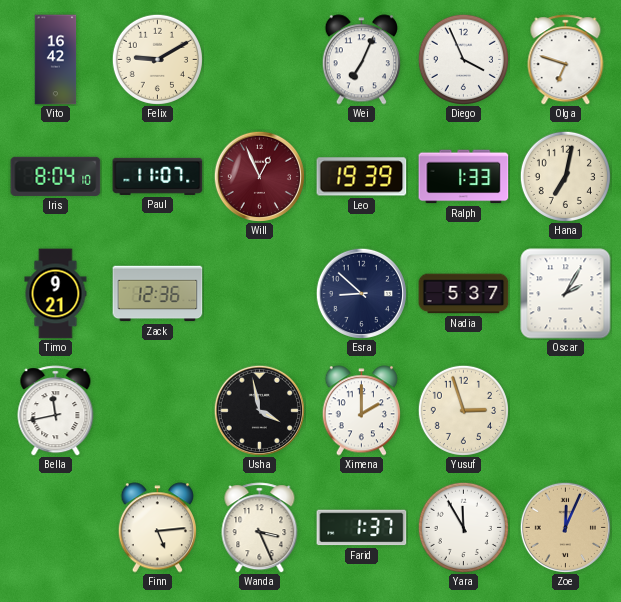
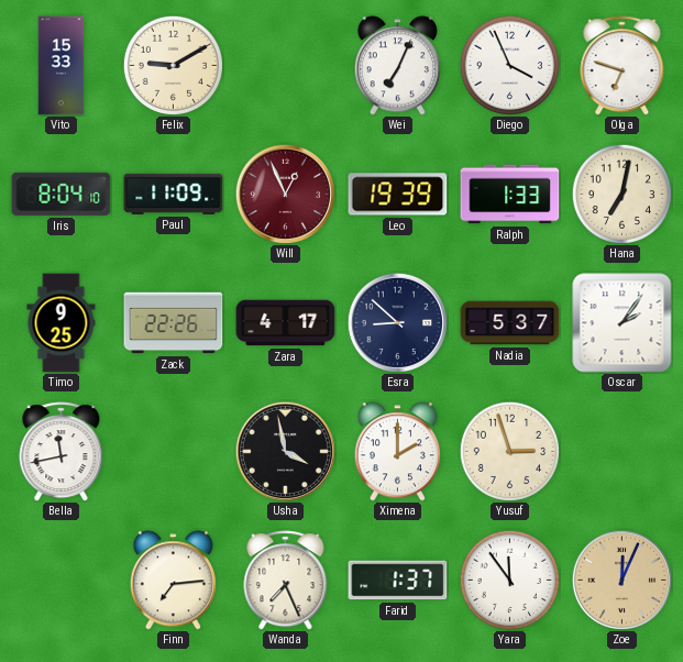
Vito: 16:42 -> 15:33
Paul: 11:07 -> 11:09
Timo: 9:21 -> 9:25
Zack: 12:36 -> 22:26
Zara: none -> 4:17
Oscar: 2:05 -> 2:06
Finn: 5:14 -> 7:14
Wanda: 3:26 -> 7:26
Yara: 11:55 -> 11:54
